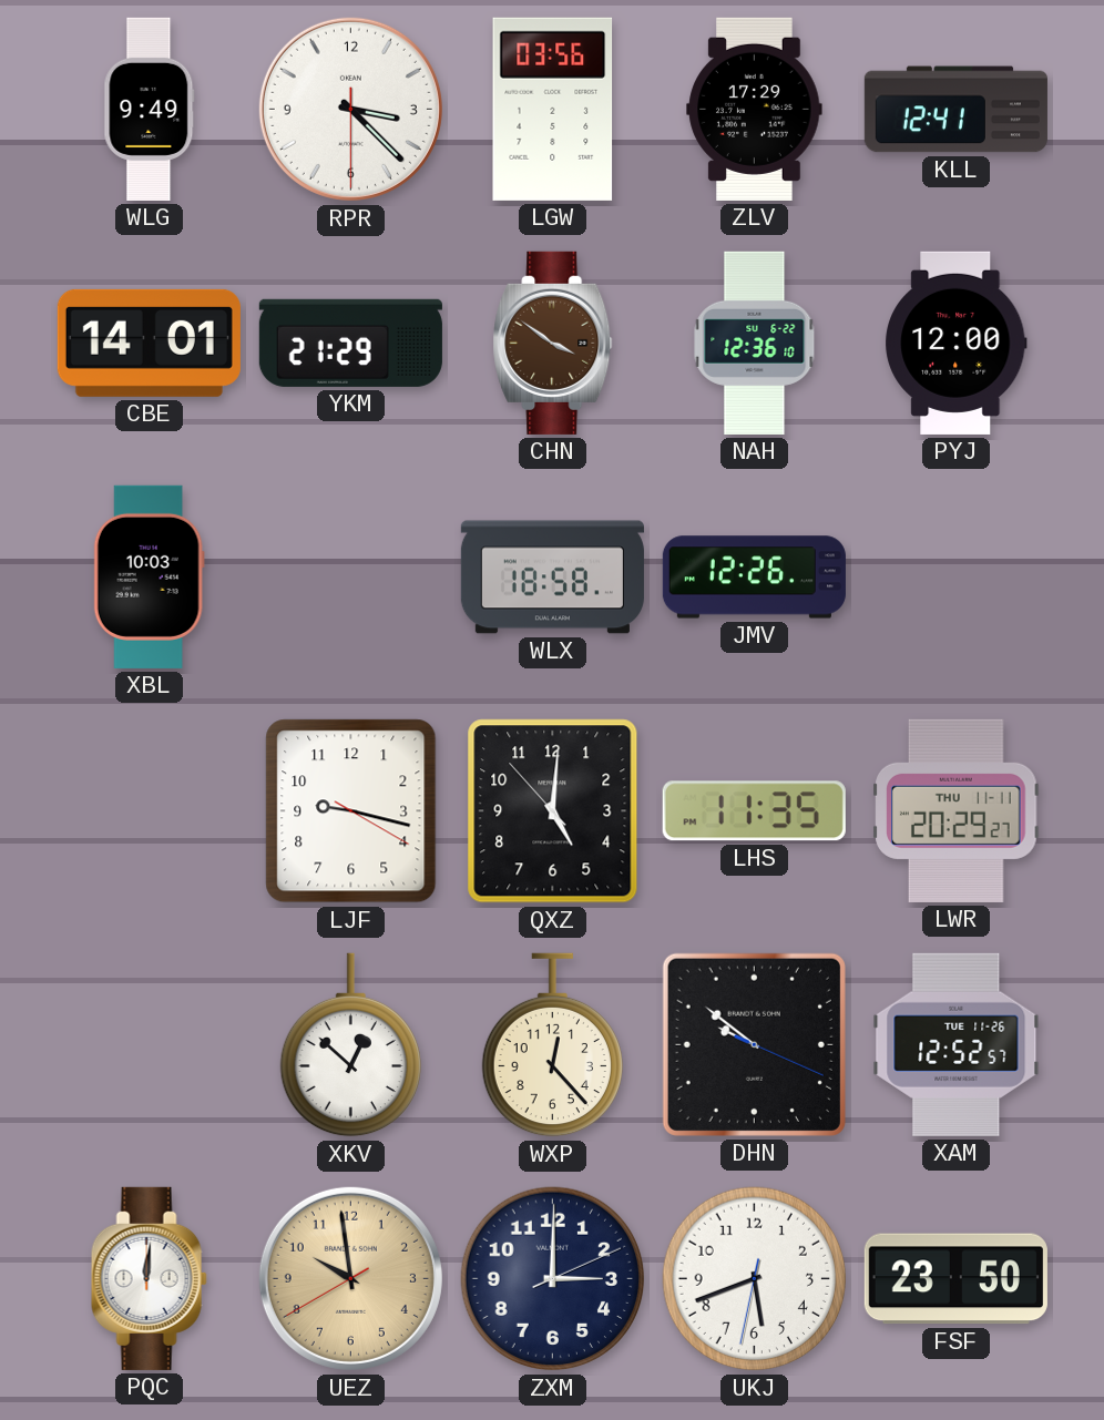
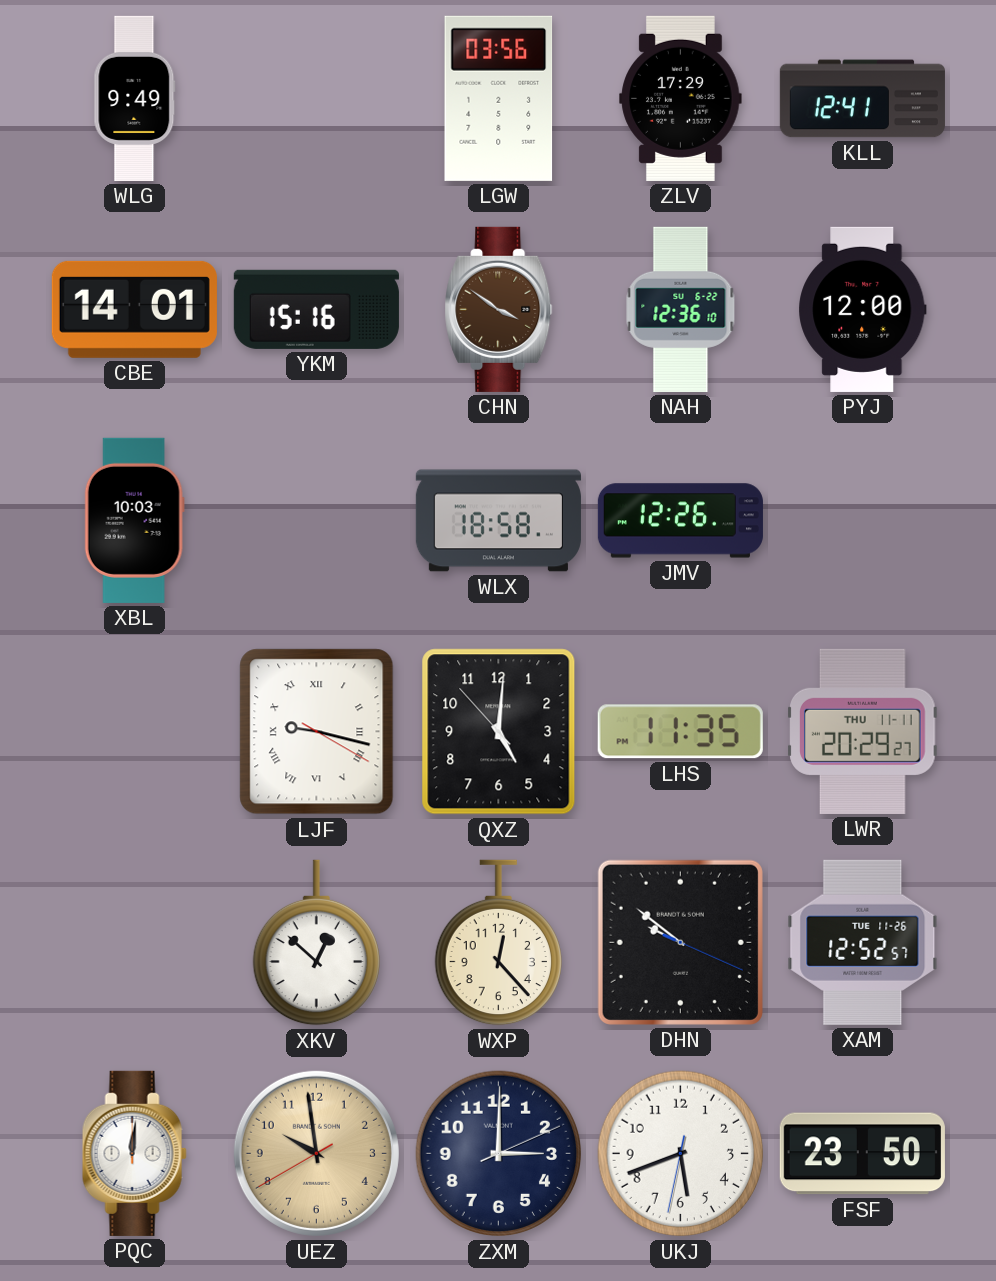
RPR: 3:22 -> none
YKM: 21:29 -> 15:16
LJF numerals: Arabic -> Roman
